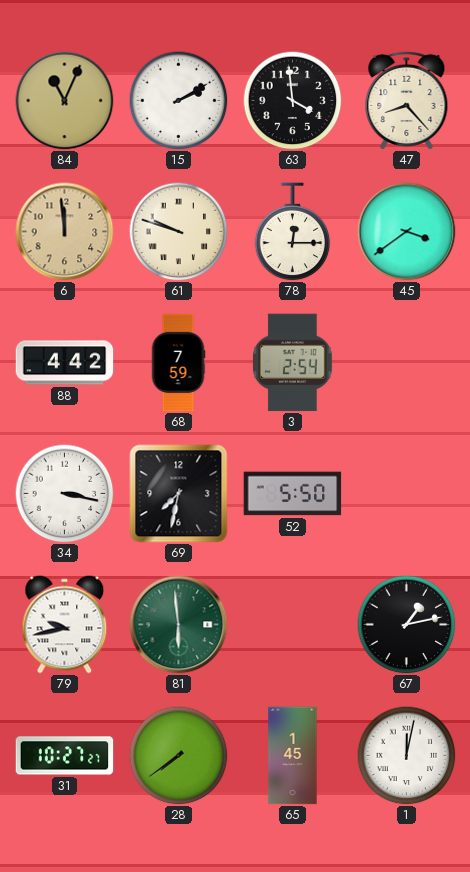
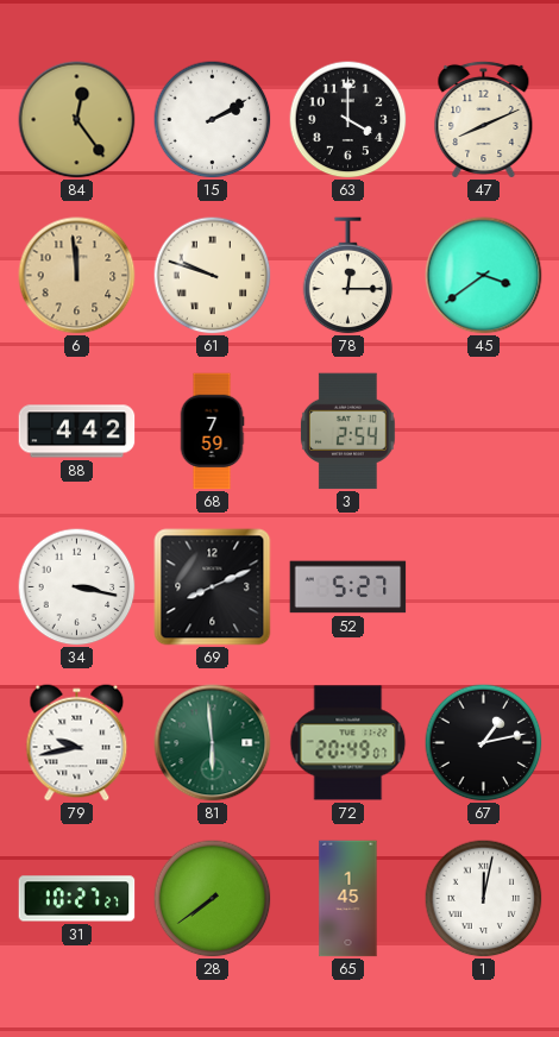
84: 11:04 -> 12:24
63: 3:59 -> 4:00
47: 8:23 -> 8:11
69: 7:32 -> 8:11
52: 5:50 -> 5:27
72: none -> 20:49
